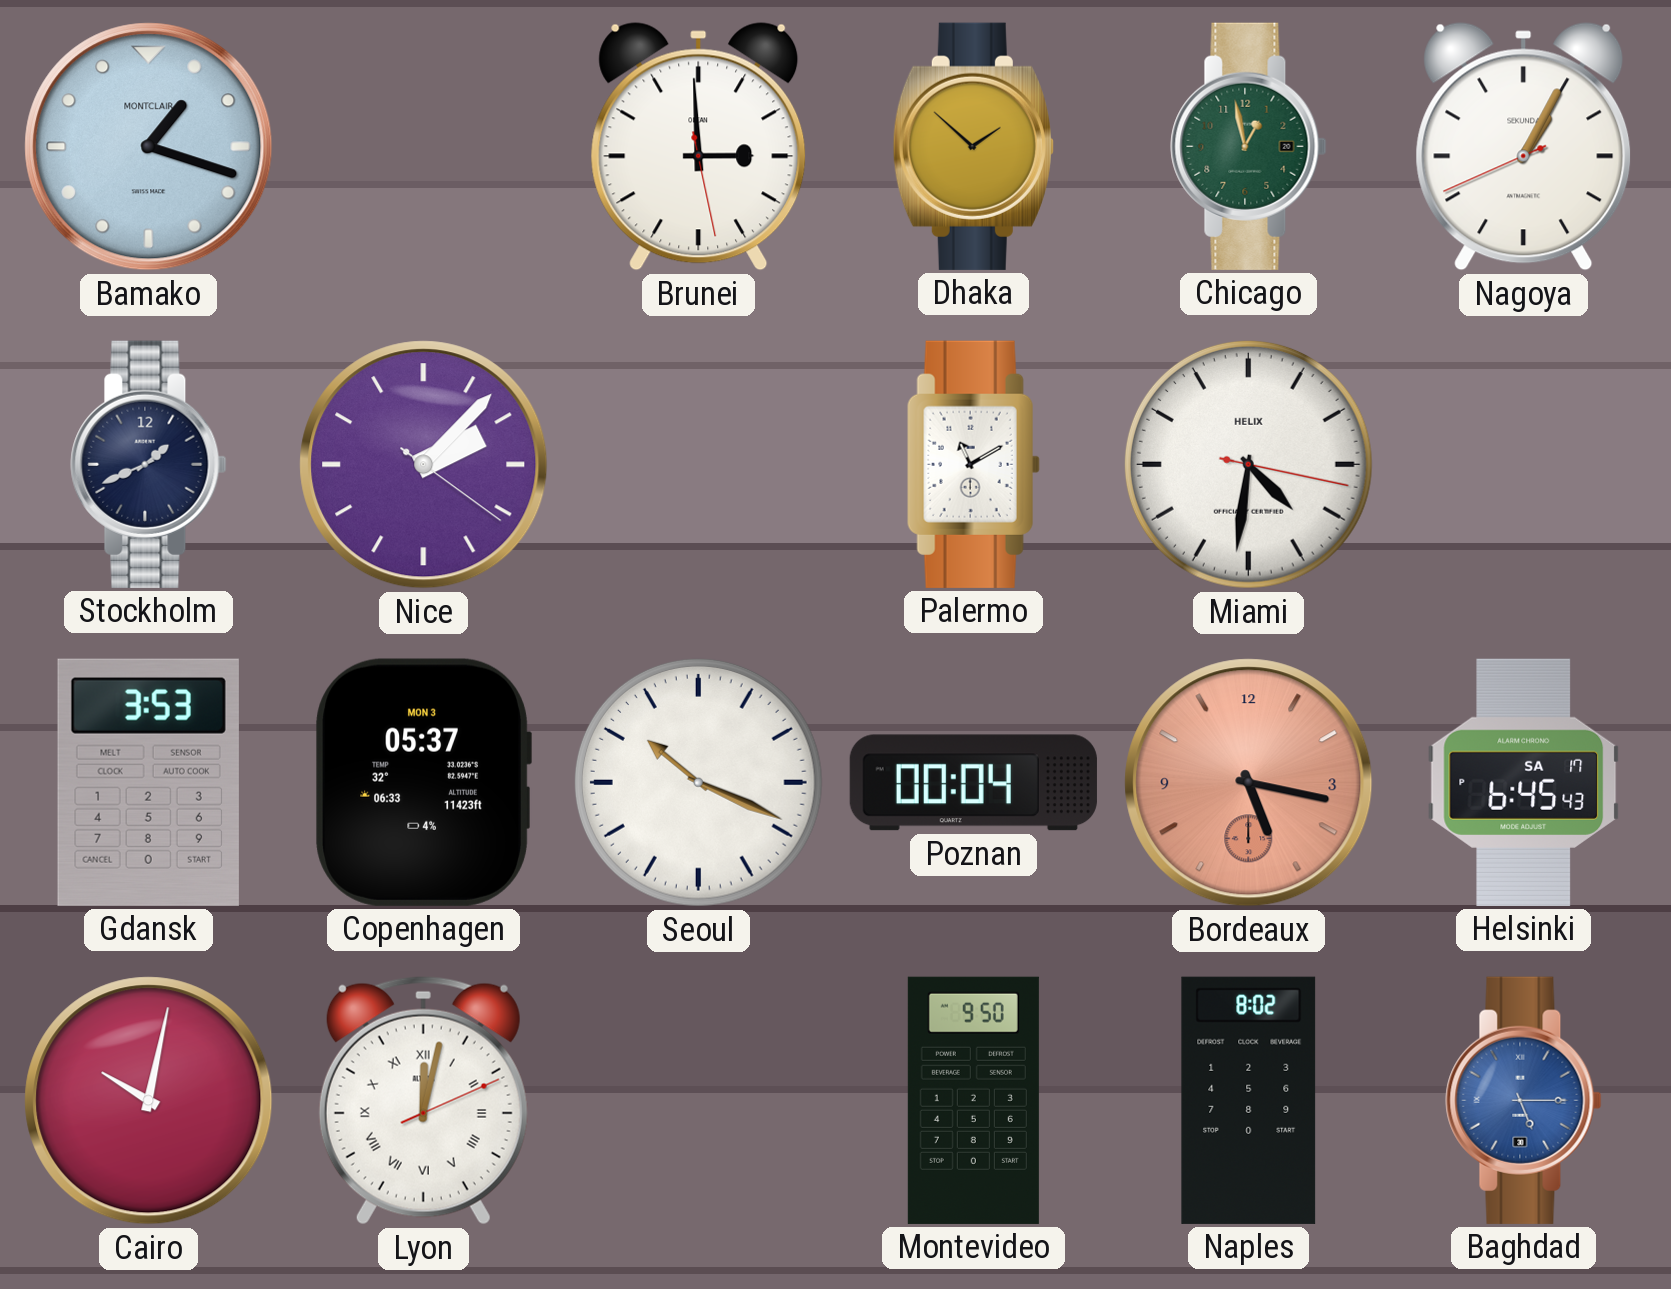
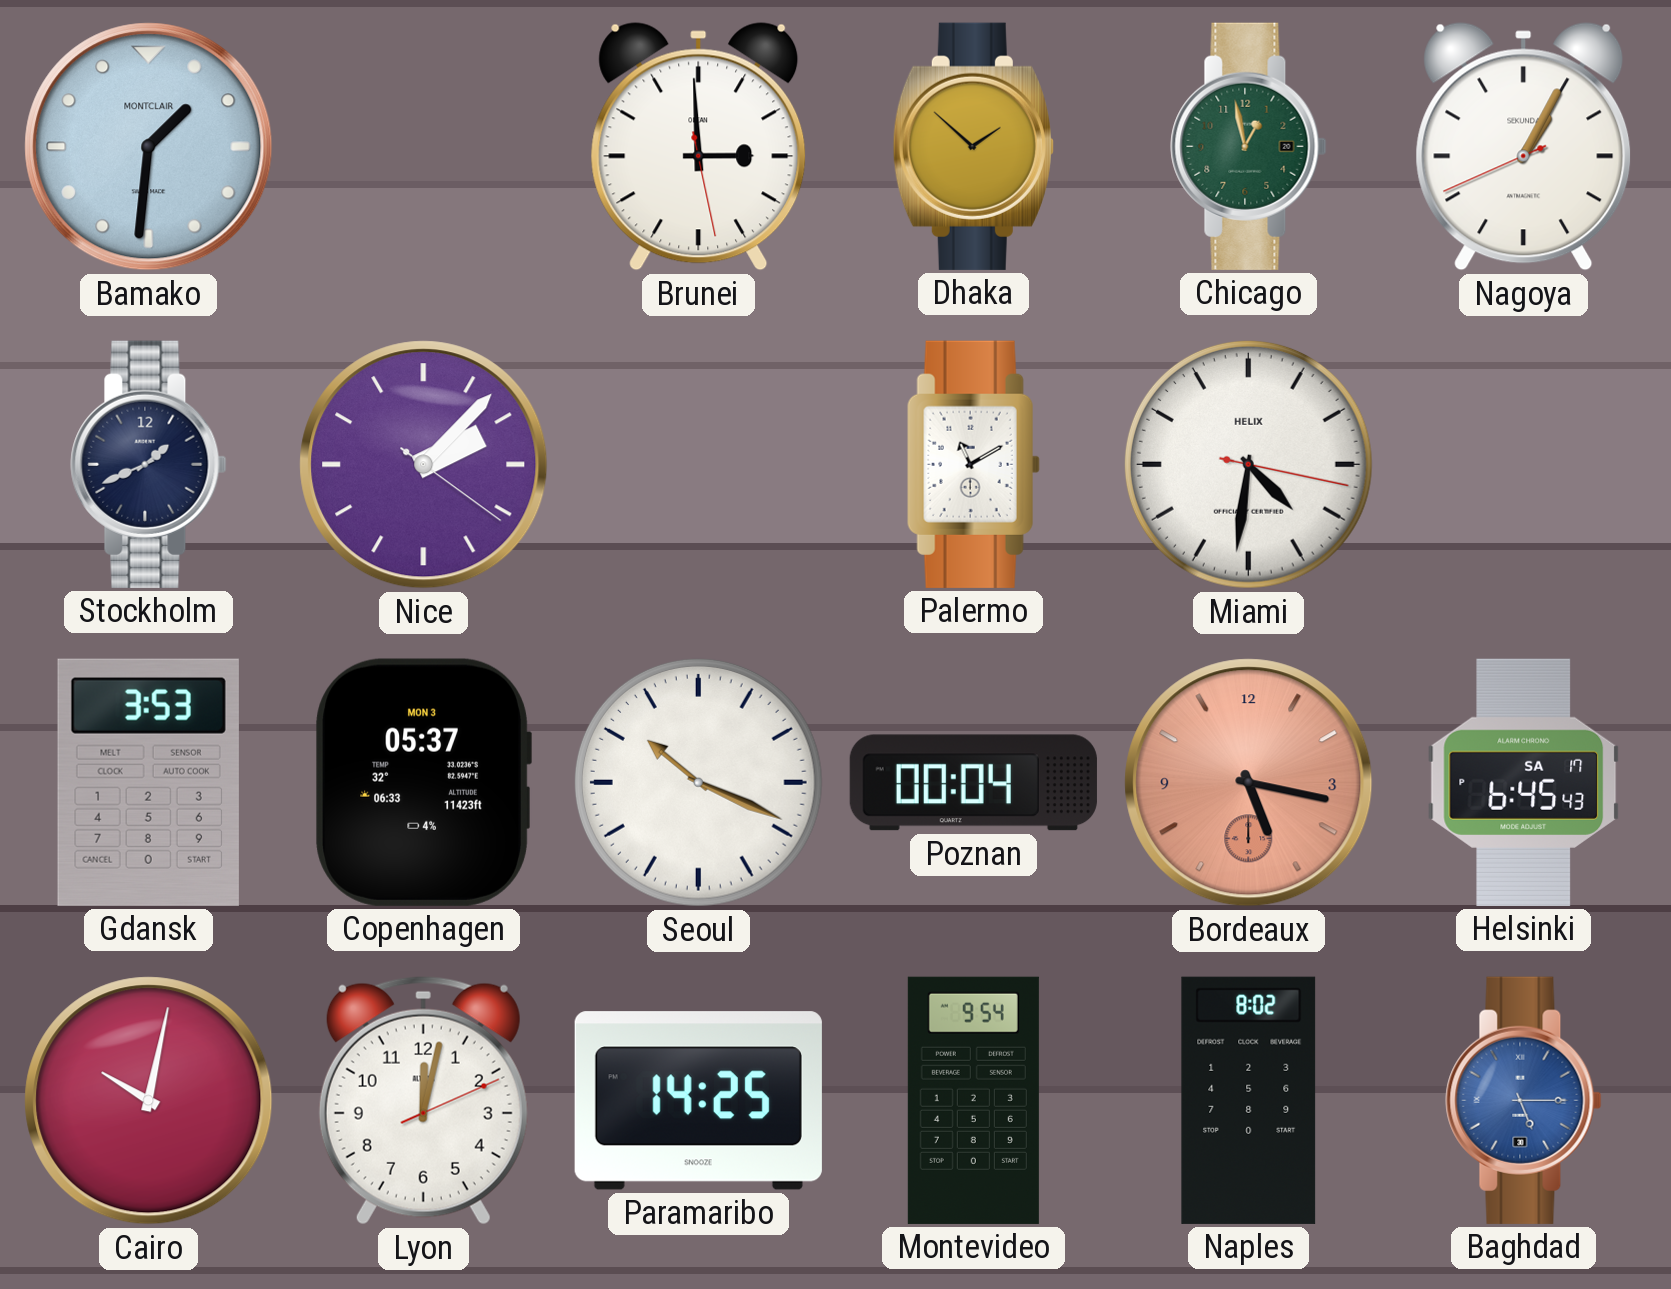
Bamako: 1:18 -> 1:31
Lyon numerals: Roman -> Arabic
Paramaribo: none -> 14:25
Montevideo: 9:50 -> 9:54
